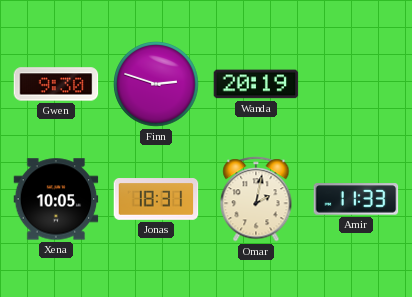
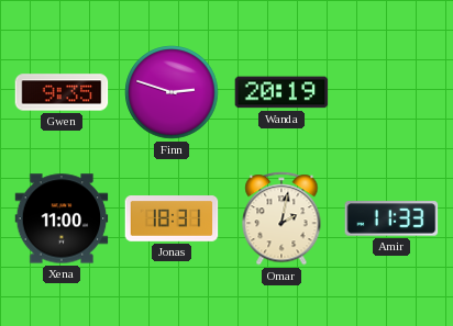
Gwen: 9:30 -> 9:35
Xena: 10:05 -> 11:00
